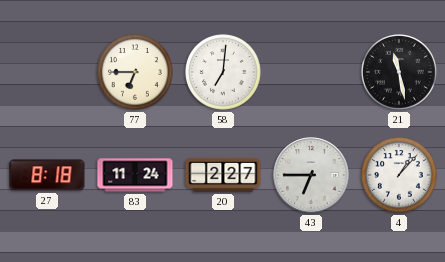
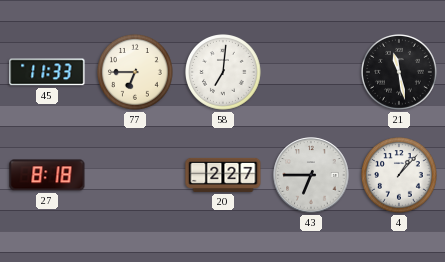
45: none -> 11:33
83: 11:24 -> none
